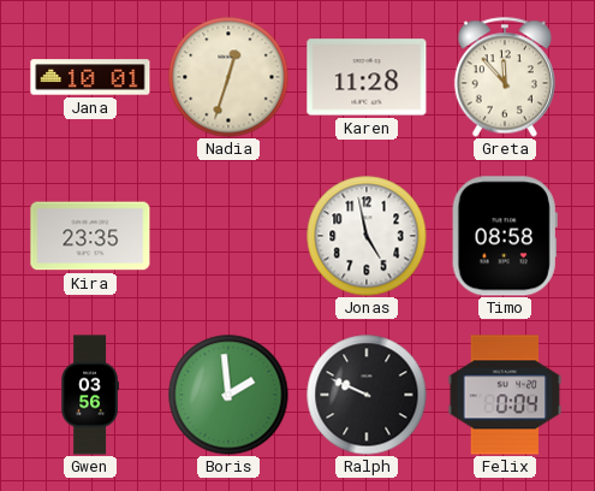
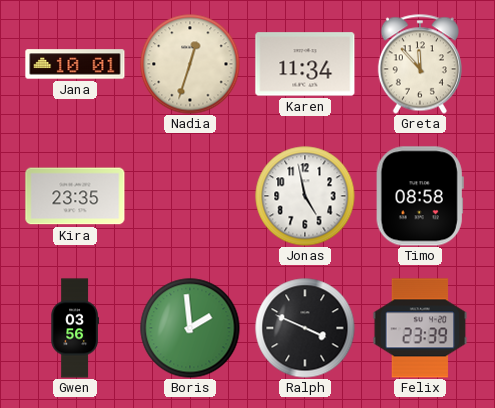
Karen: 11:28 -> 11:34
Ralph: 9:49 -> 3:49
Felix: 0:04 -> 23:39
